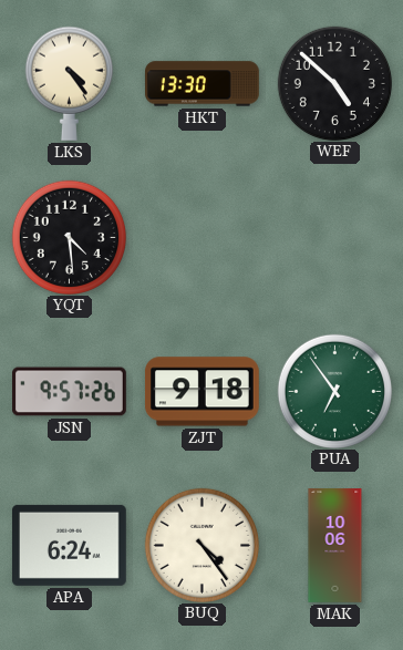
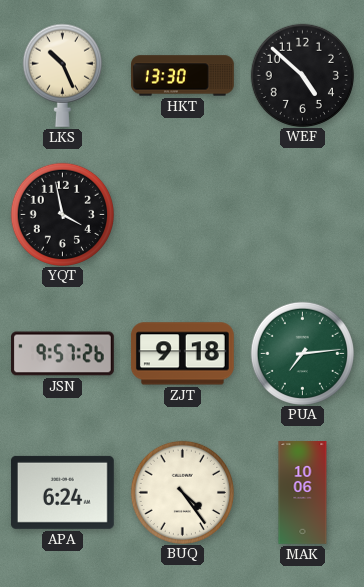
LKS: 4:24 -> 10:26
YQT: 4:29 -> 3:58
PUA: 6:54 -> 7:14
